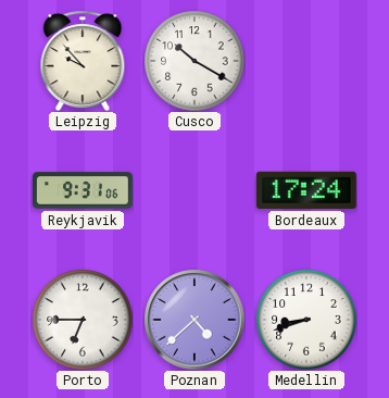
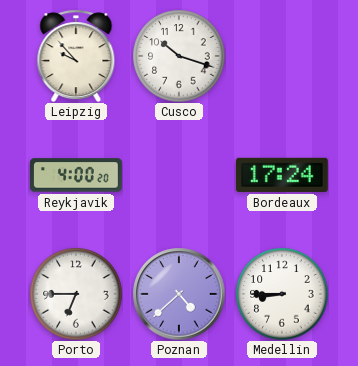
Cusco: 10:20 -> 10:18
Reykjavik: 9:31 -> 4:00
Medellin: 8:42 -> 8:45
